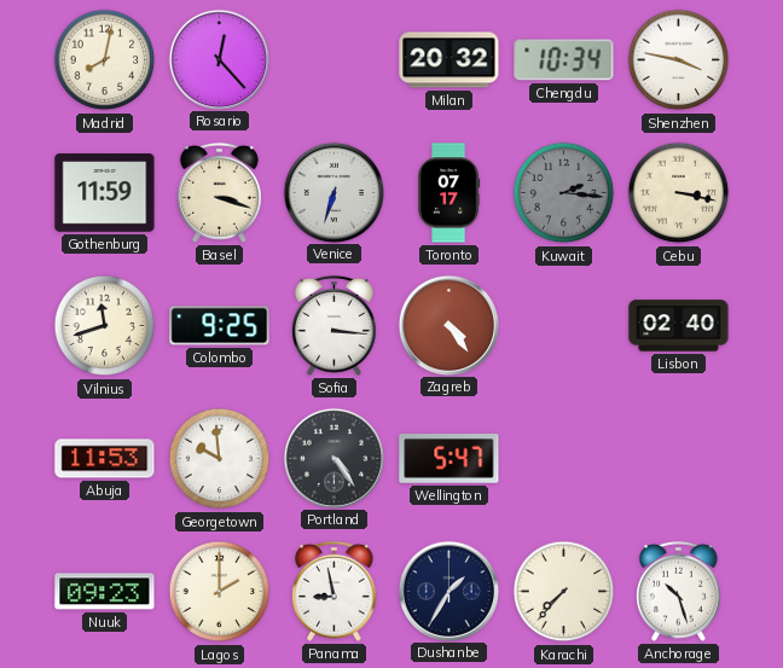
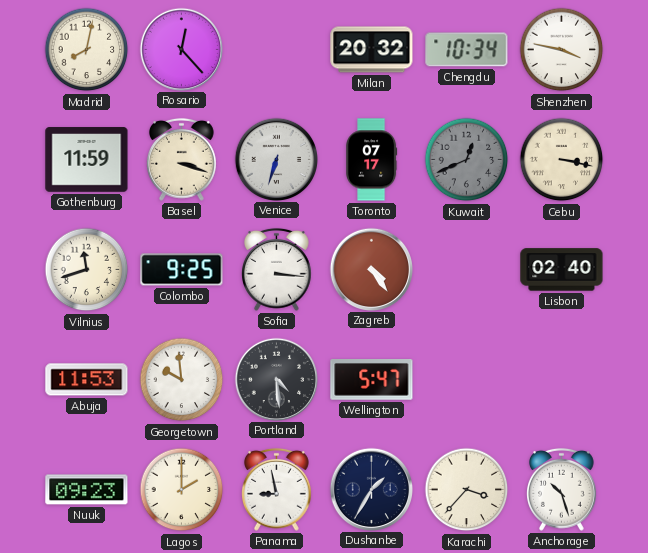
Kuwait: 2:16 -> 12:41
Portland: 4:24 -> 4:29
Karachi: 7:37 -> 3:37
